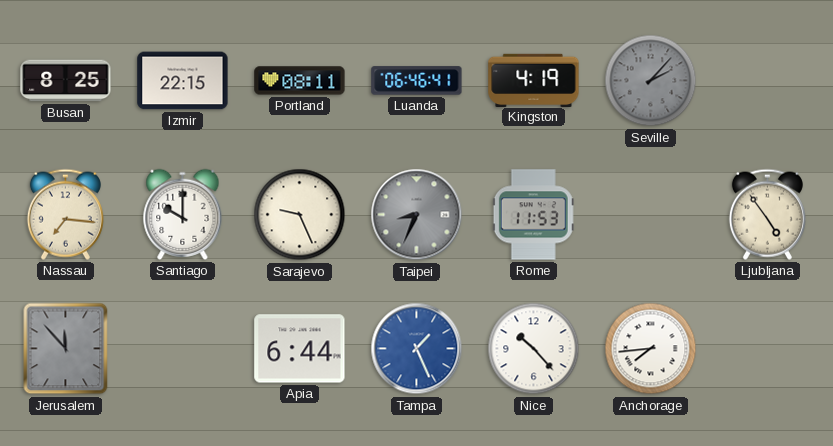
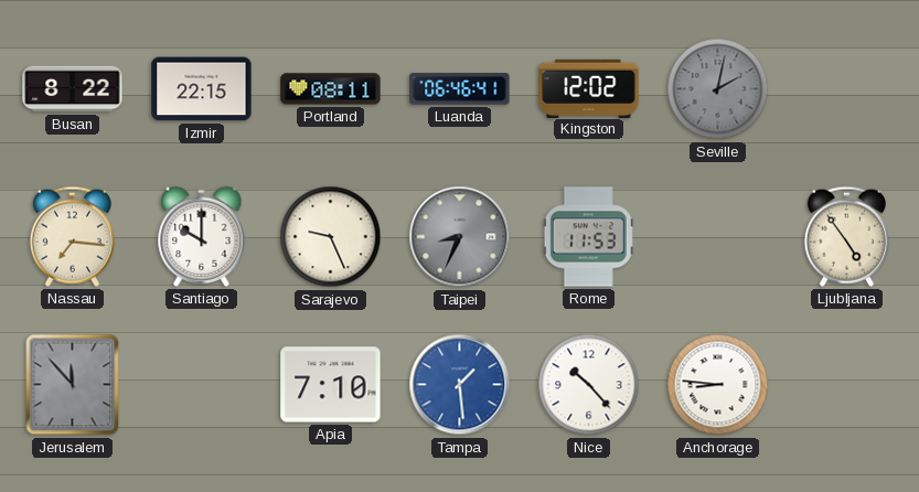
Busan: 8:25 -> 8:22
Kingston: 4:19 -> 12:02
Seville: 2:07 -> 2:02
Apia: 6:44 -> 7:10
Tampa: 1:26 -> 1:29
Anchorage: 7:44 -> 8:46
